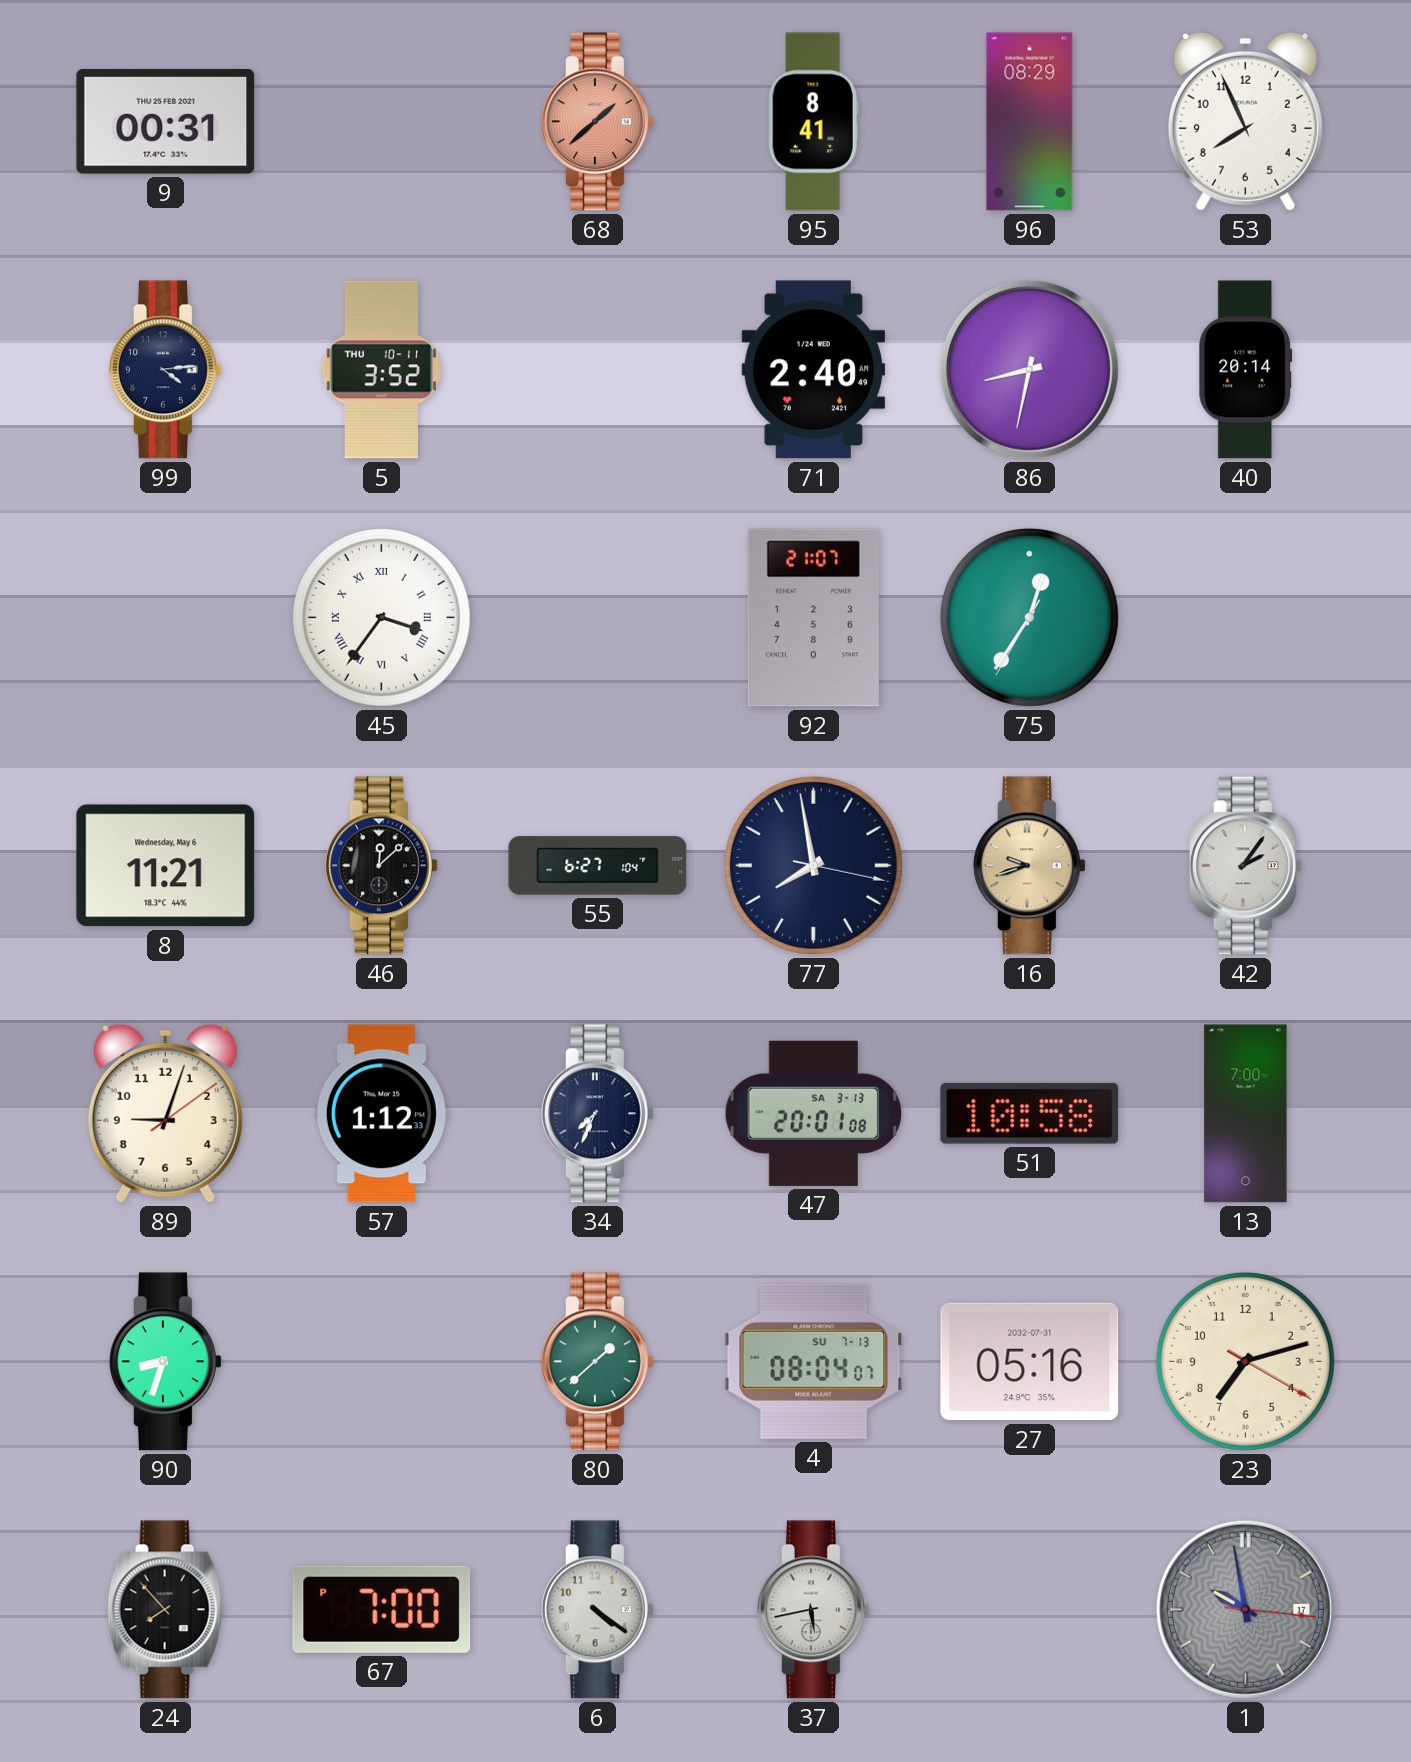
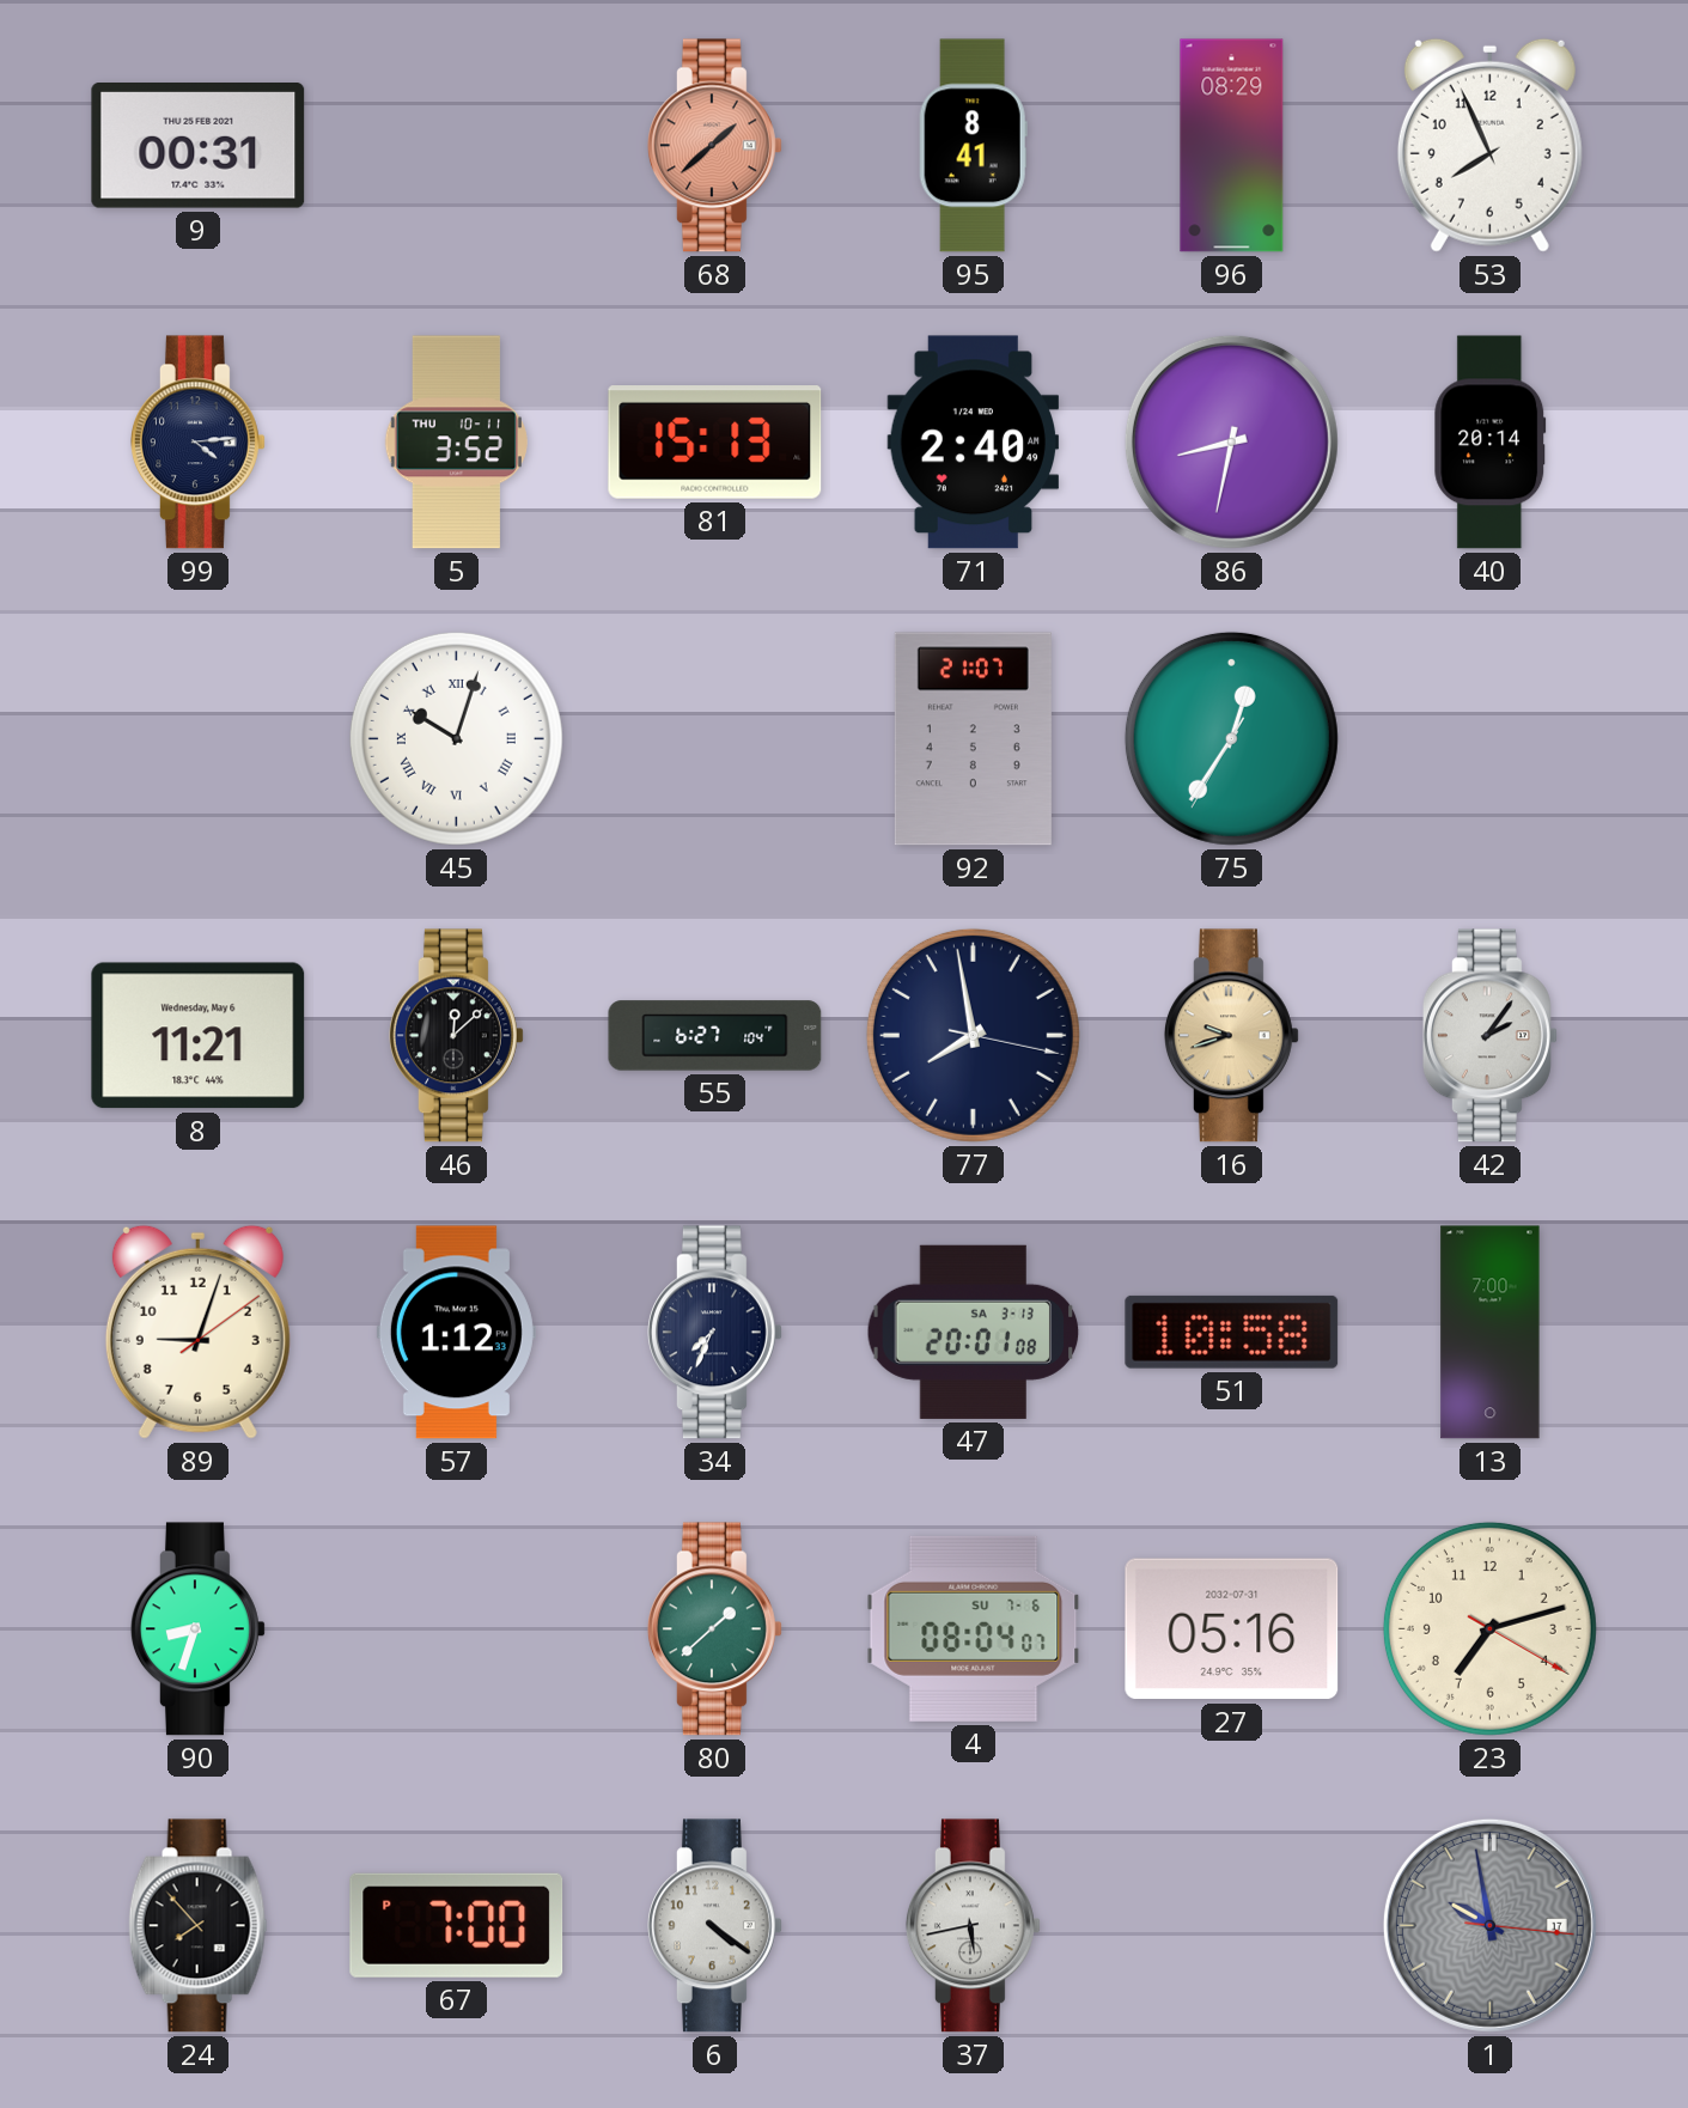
81: none -> 15:13
45: 3:36 -> 10:03
4 date: SU 7-13 -> SU 7-6
